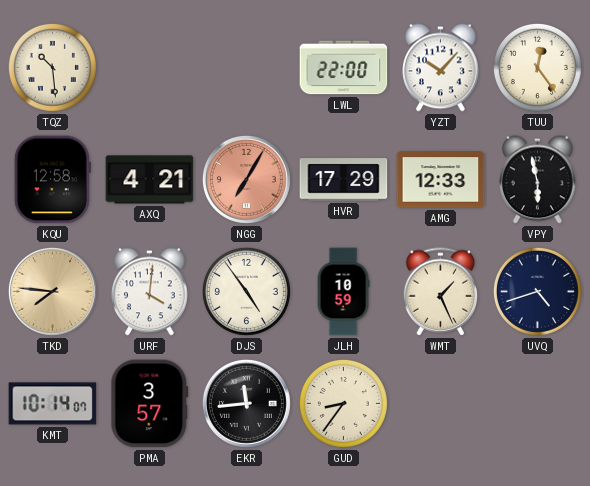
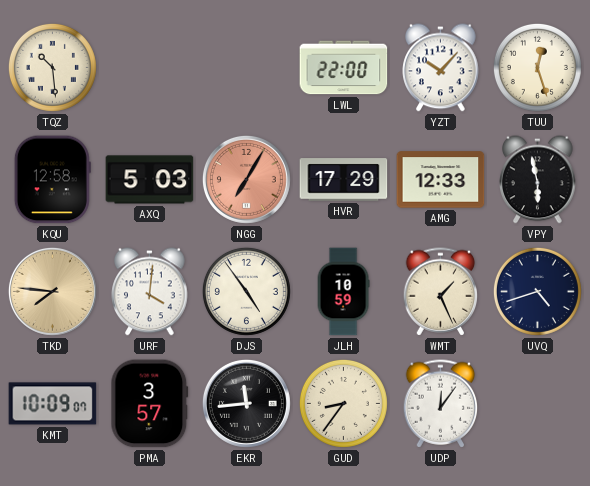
TUU: 12:24 -> 12:27
AXQ: 4:21 -> 5:03
KMT: 10:14 -> 10:09
UDP: none -> 12:06
